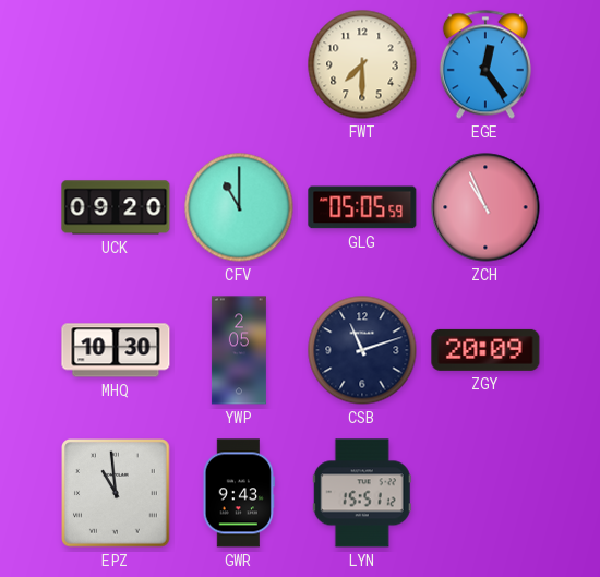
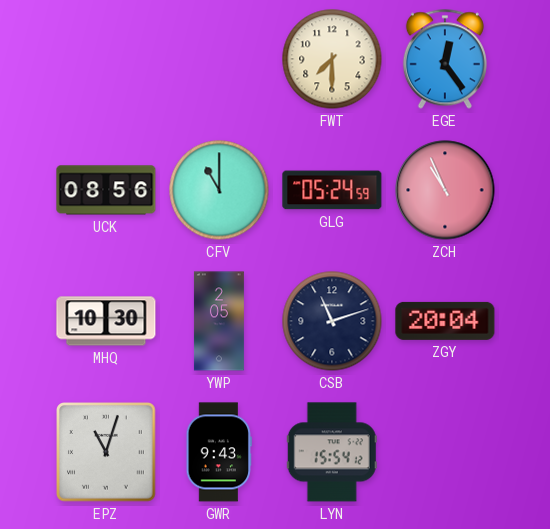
UCK: 09:20 -> 08:56
GLG: 05:05 -> 05:24
ZGY: 20:09 -> 20:04
EPZ: 10:59 -> 11:03
LYN: 15:51 -> 15:54
